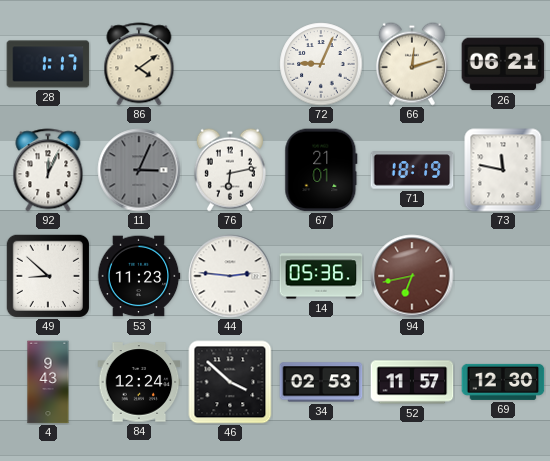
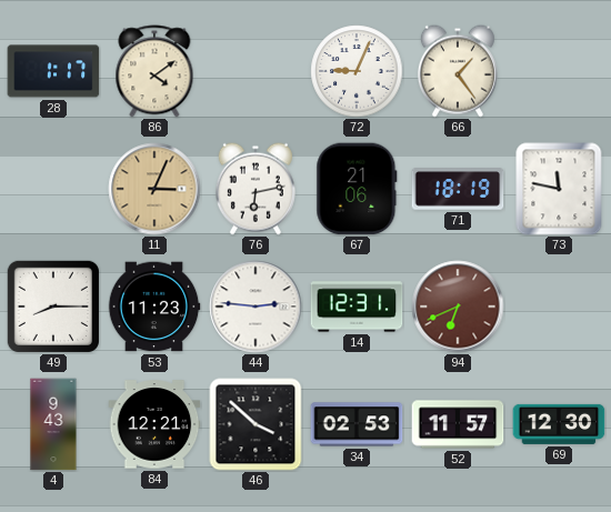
66: 12:12 -> 1:24
26: 06:21 -> none
92: 12:04 -> none
11 dial: grey -> champagne
67: 21:01 -> 21:06
49: 8:52 -> 8:15
14: 05:36 -> 12:31
94: 6:43 -> 6:41
84: 12:24 -> 12:21
